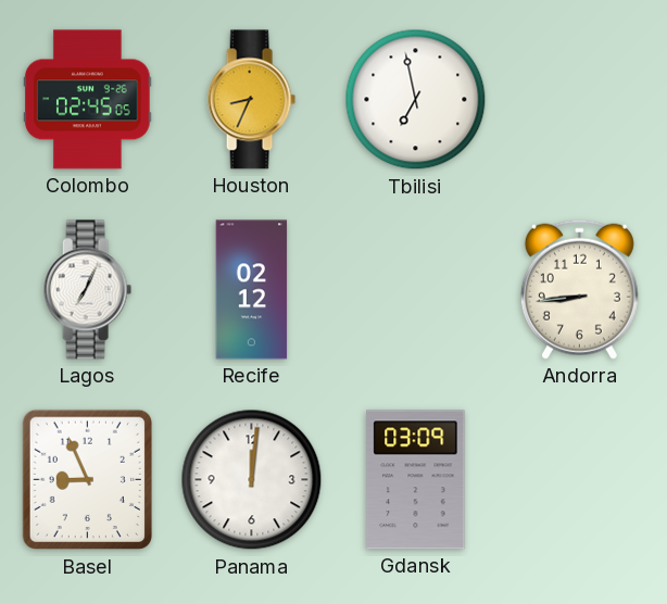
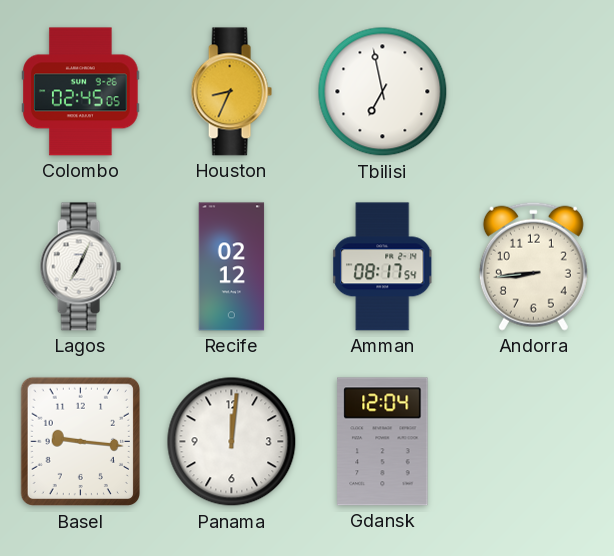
Amman: none -> 08:17
Basel: 8:56 -> 9:16
Gdansk: 03:09 -> 12:04
